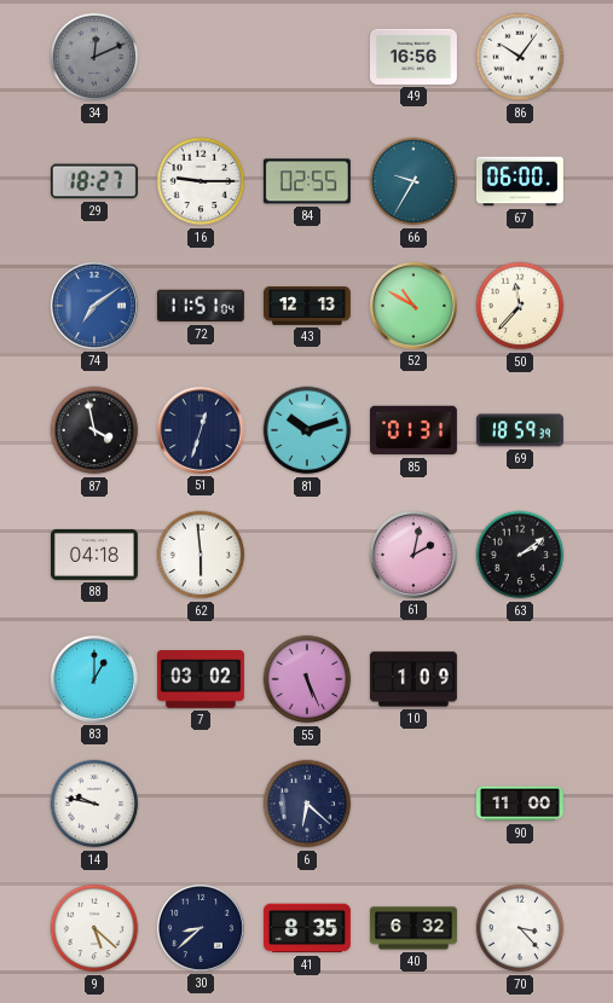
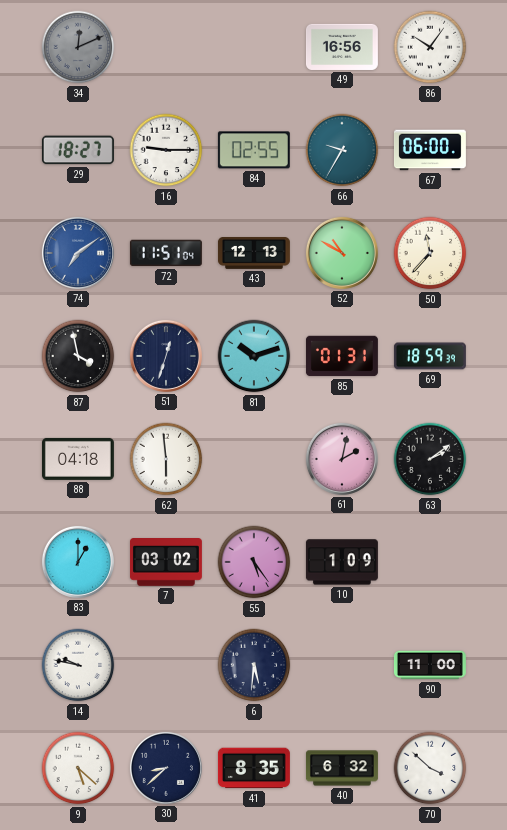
55: 5:26 -> 5:24
6: 6:22 -> 5:31
70: 3:23 -> 3:52
